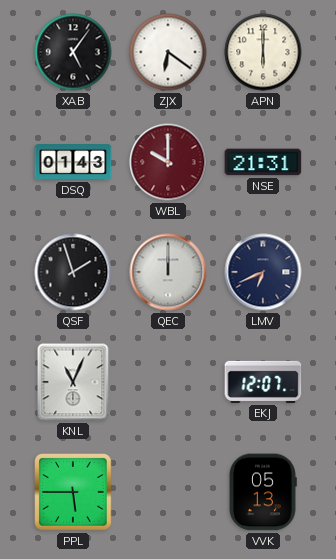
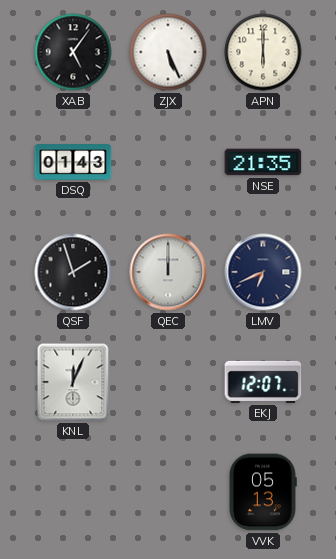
ZJX: 6:21 -> 5:26
WBL: 10:00 -> none
NSE: 21:31 -> 21:35
KNL: 11:04 -> 12:04
PPL: 5:45 -> none
